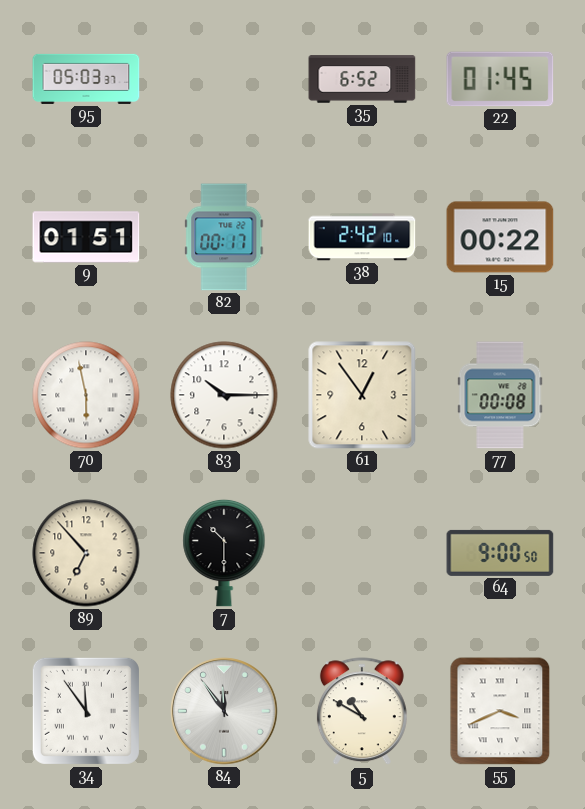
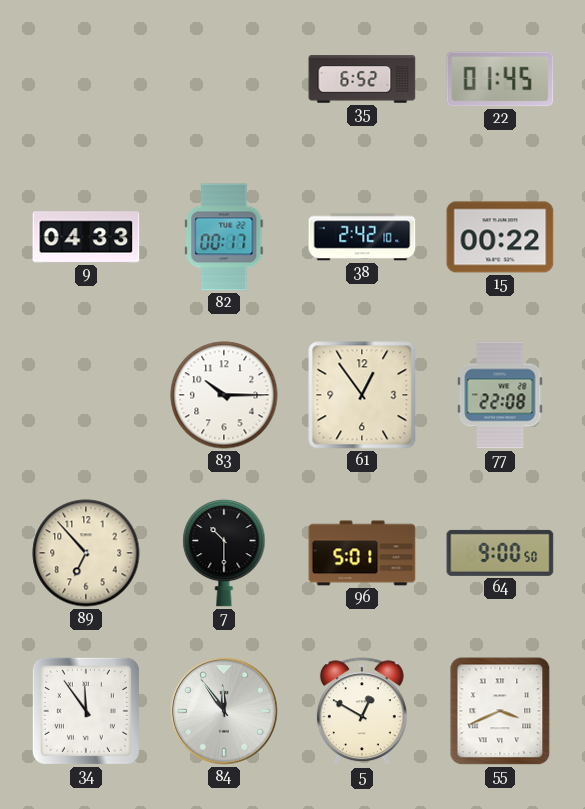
95: 05:03 -> none
9: 01:51 -> 04:33
70: 5:58 -> none
77: 00:08 -> 22:08
96: none -> 5:01
5: 10:50 -> 12:50
